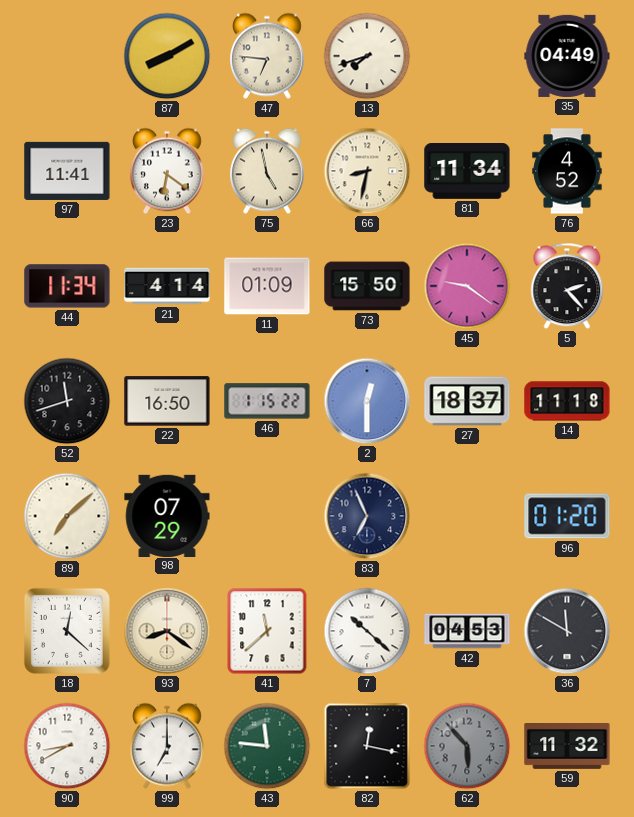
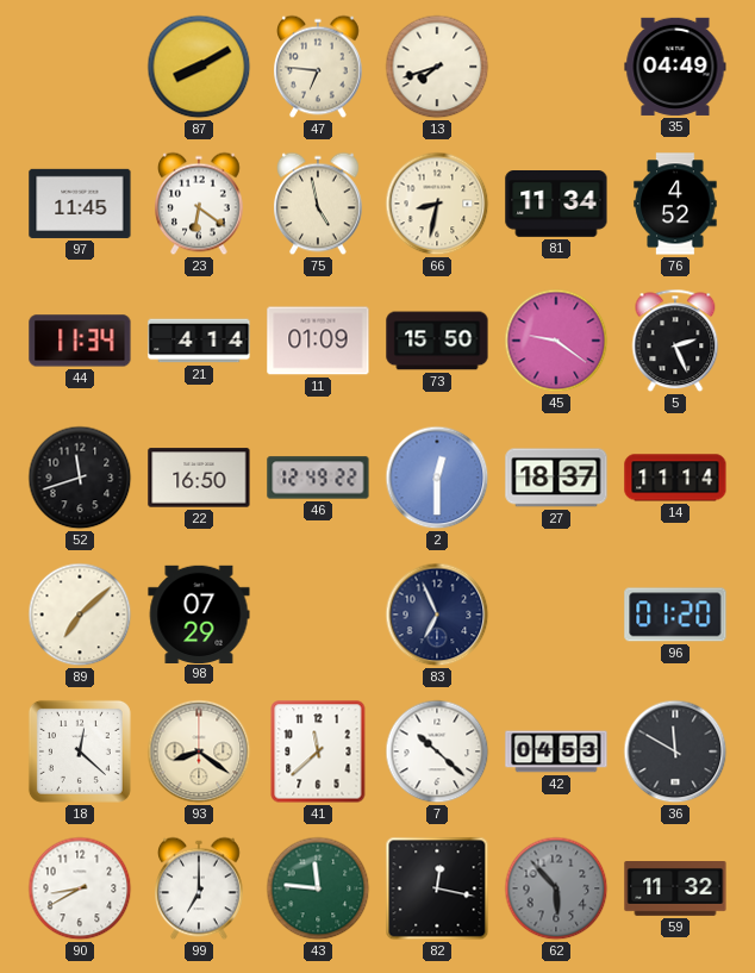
97: 11:41 -> 11:45
5: 2:23 -> 2:26
46: 1:15 -> 12:49
14: 11:18 -> 11:14
